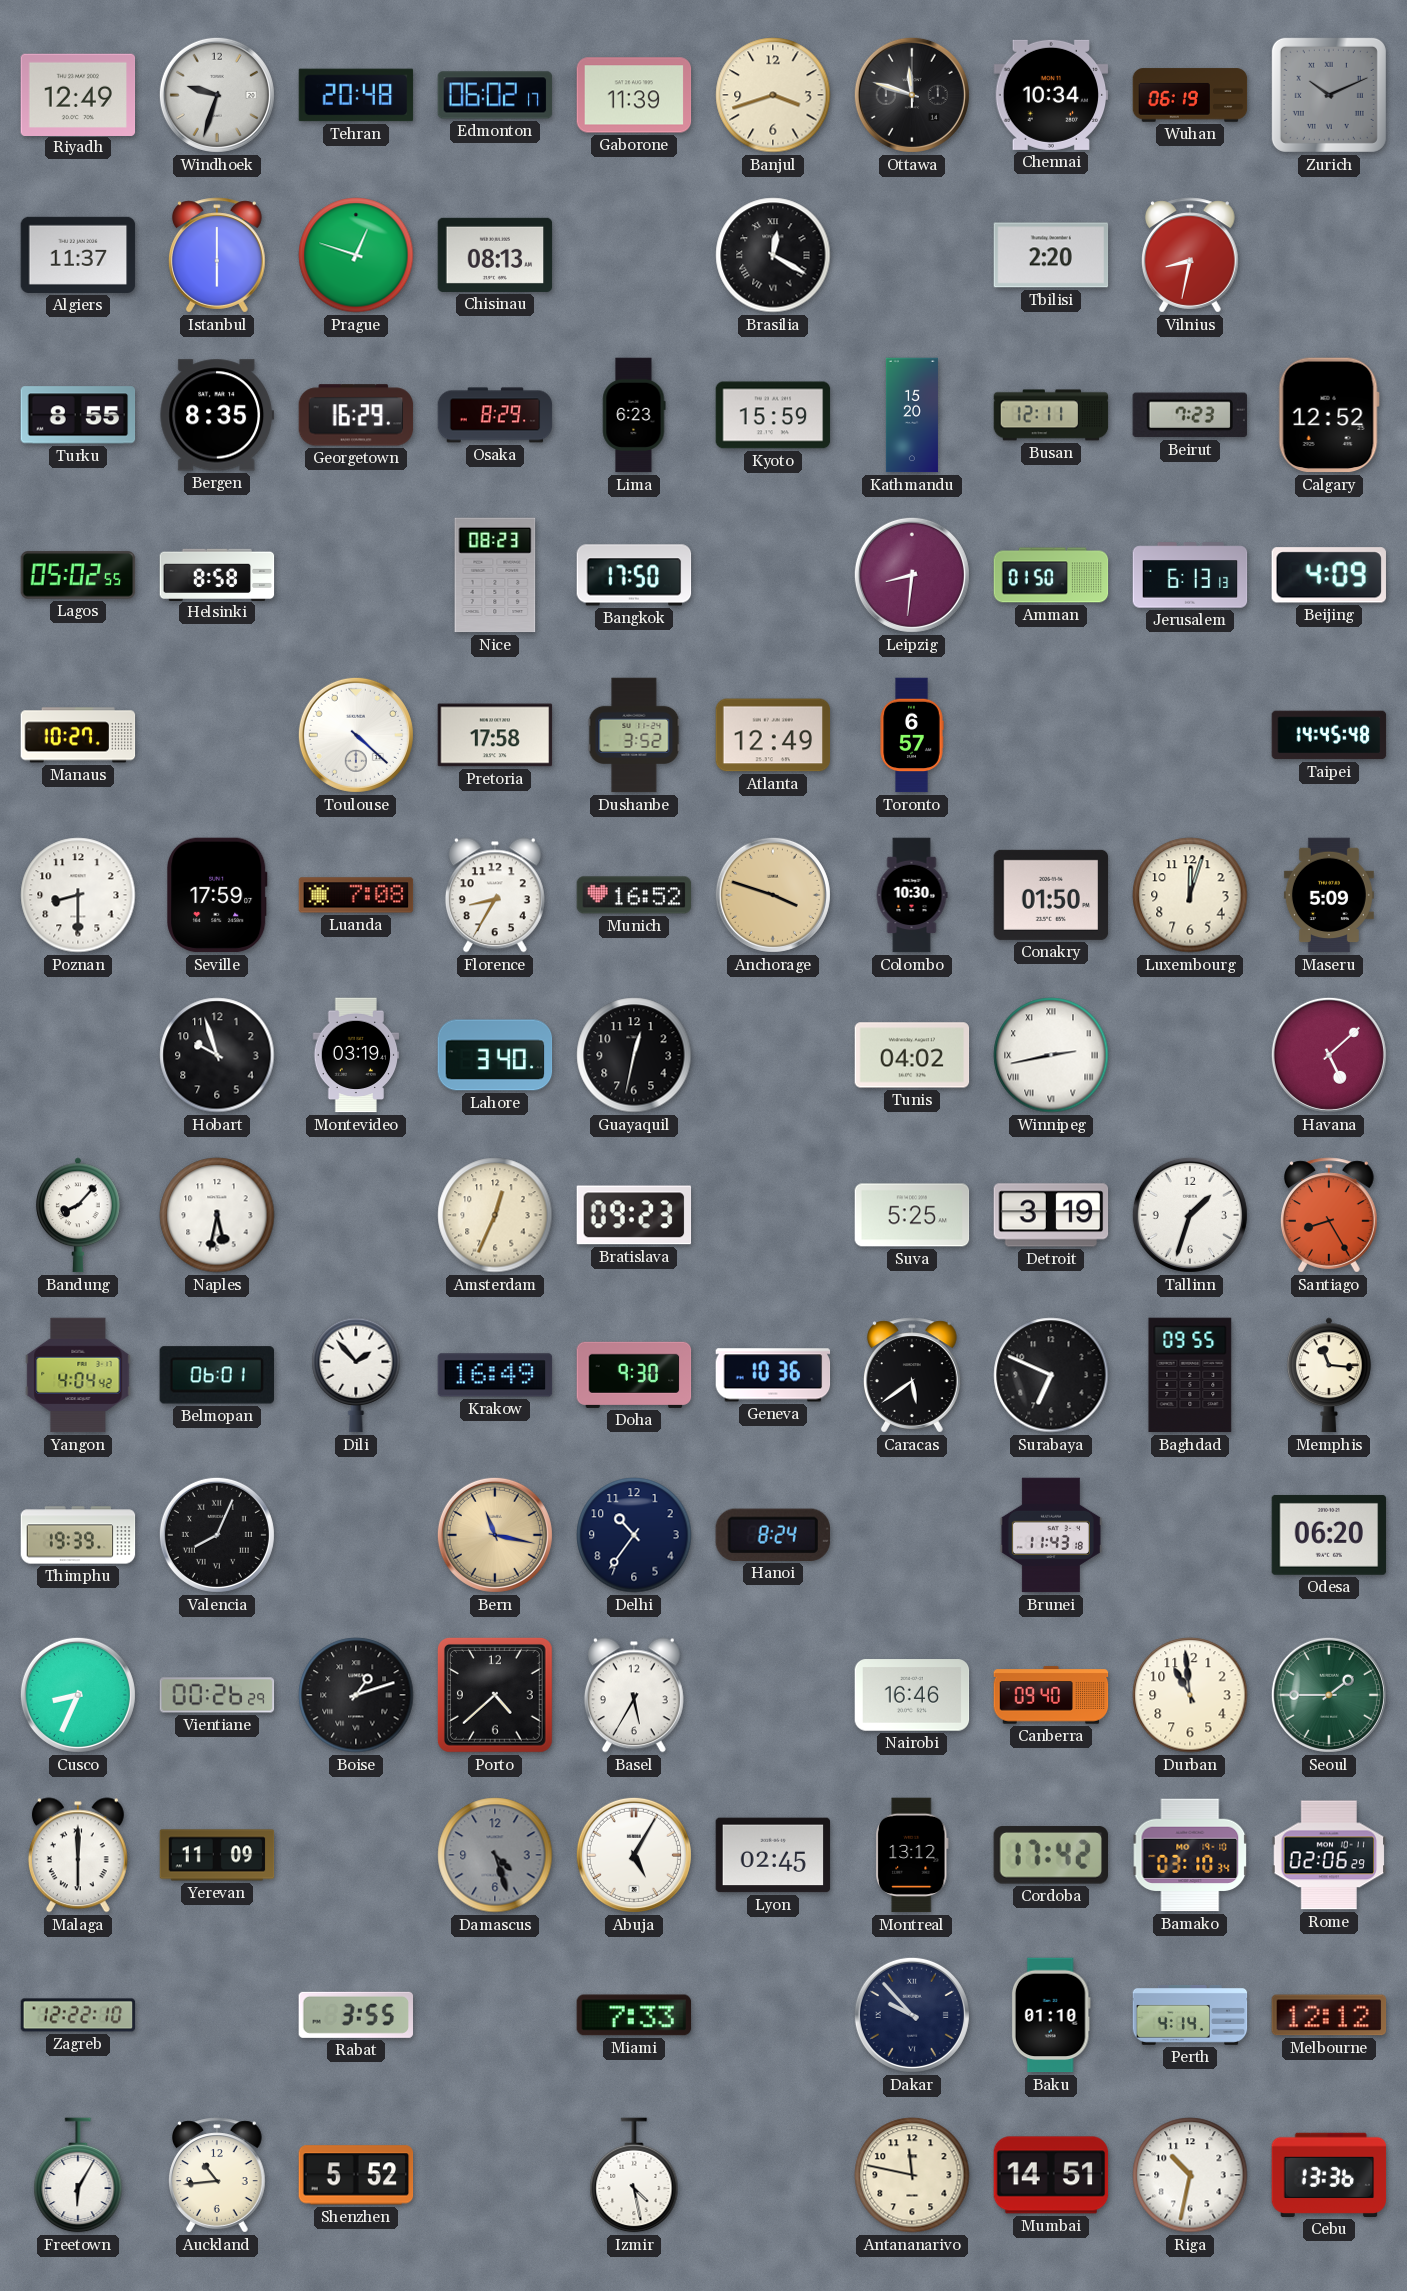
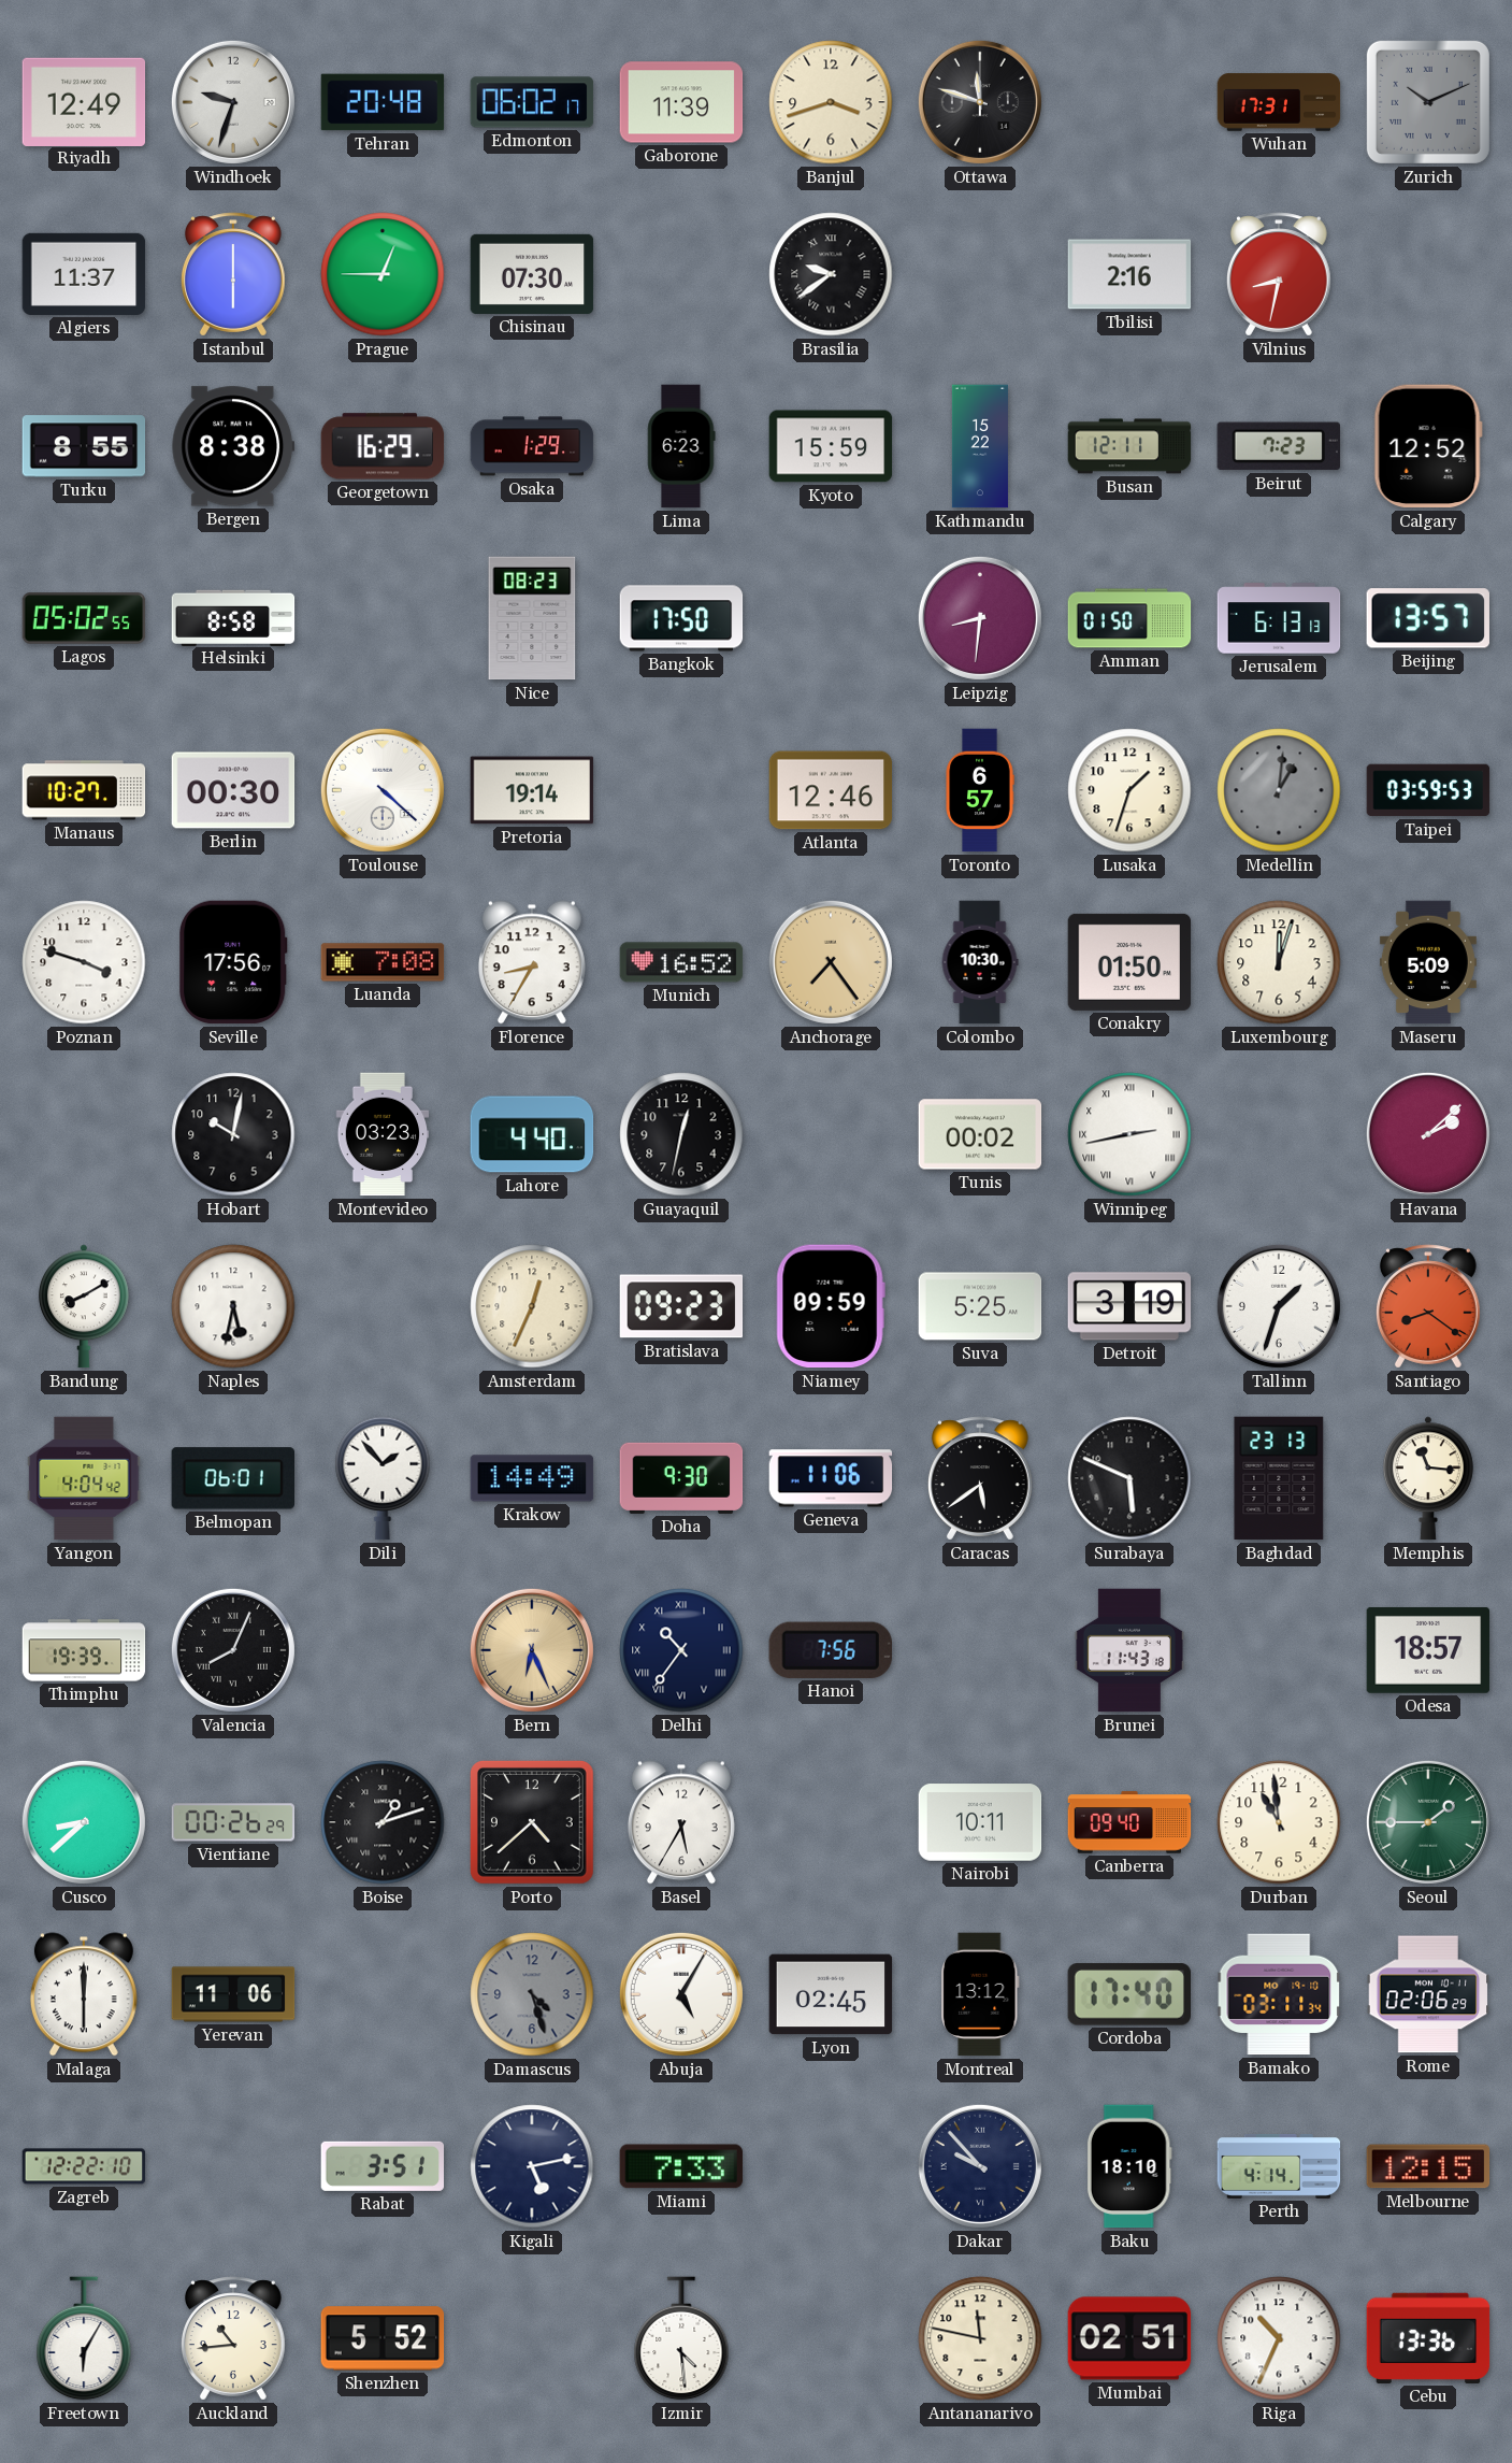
Chennai: 10:34 -> none
Wuhan: 06:19 -> 17:31
Prague: 12:48 -> 12:45
Chisinau: 08:13 -> 07:30
Brasilia: 12:20 -> 9:39
Tbilisi: 2:20 -> 2:16
Bergen: 8:35 -> 8:38
Osaka: 8:29 -> 1:29
Kathmandu: 15:20 -> 15:22
Beijing: 4:09 -> 13:57
Berlin: none -> 00:30
Pretoria: 17:58 -> 19:14
Dushanbe: 3:52 -> none
Atlanta: 12:49 -> 12:46
Lusaka: none -> 1:33
Medellin: none -> 1:01
Taipei: 14:45 -> 03:59
Poznan: 8:30 -> 3:48
Seville: 17:59 -> 17:56
Anchorage: 3:48 -> 7:24
Hobart: 9:57 -> 10:02
Montevideo: 03:19 -> 03:23
Lahore: 3:40 -> 4:40
Tunis: 04:02 -> 00:02
Havana: 5:08 -> 2:08
Bandung: 8:07 -> 8:10
Niamey: none -> 09:59
Santiago: 8:25 -> 8:21
Krakow: 16:49 -> 14:49
Geneva: 10:36 -> 11:06
Surabaya: 6:49 -> 5:49
Baghdad: 09:55 -> 23:13
Bern: 11:17 -> 6:26
Delhi numerals: Arabic -> Roman
Hanoi: 8:24 -> 7:56
Odesa: 06:20 -> 18:57
Cusco: 8:34 -> 8:38
Nairobi: 16:46 -> 10:11
Yerevan: 11:09 -> 11:06
Cordoba: 17:42 -> 17:40
Bamako: 03:10 -> 03:11
Rabat: 3:55 -> 3:51
Kigali: none -> 5:13
Baku: 01:10 -> 18:10
Melbourne: 12:12 -> 12:15
Izmir: 4:28 -> 4:29
Mumbai: 14:51 -> 02:51
Riga: 10:32 -> 10:34
